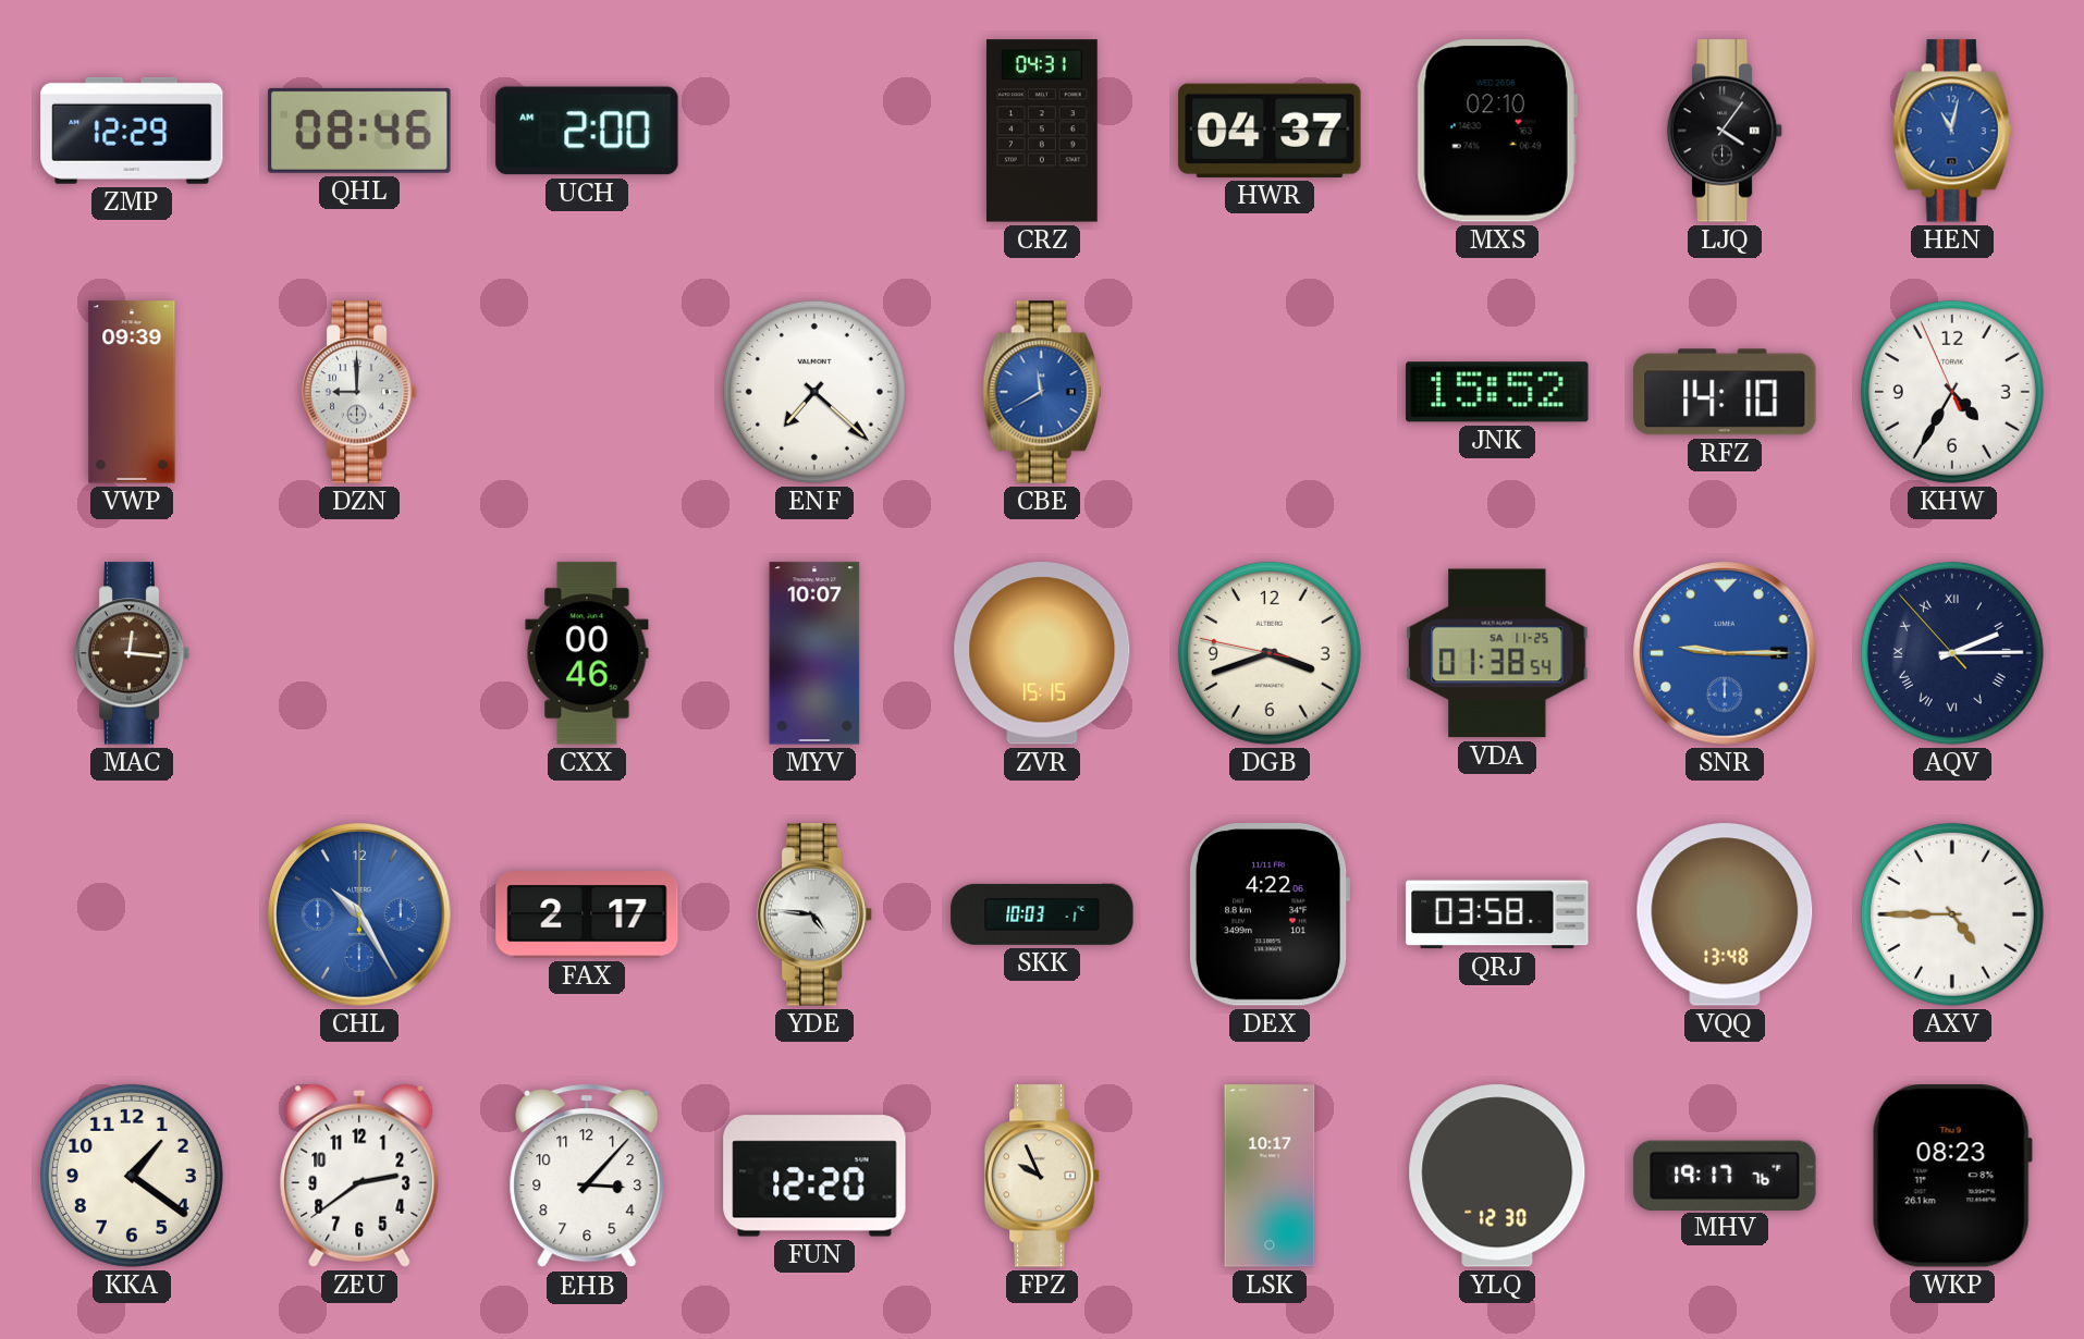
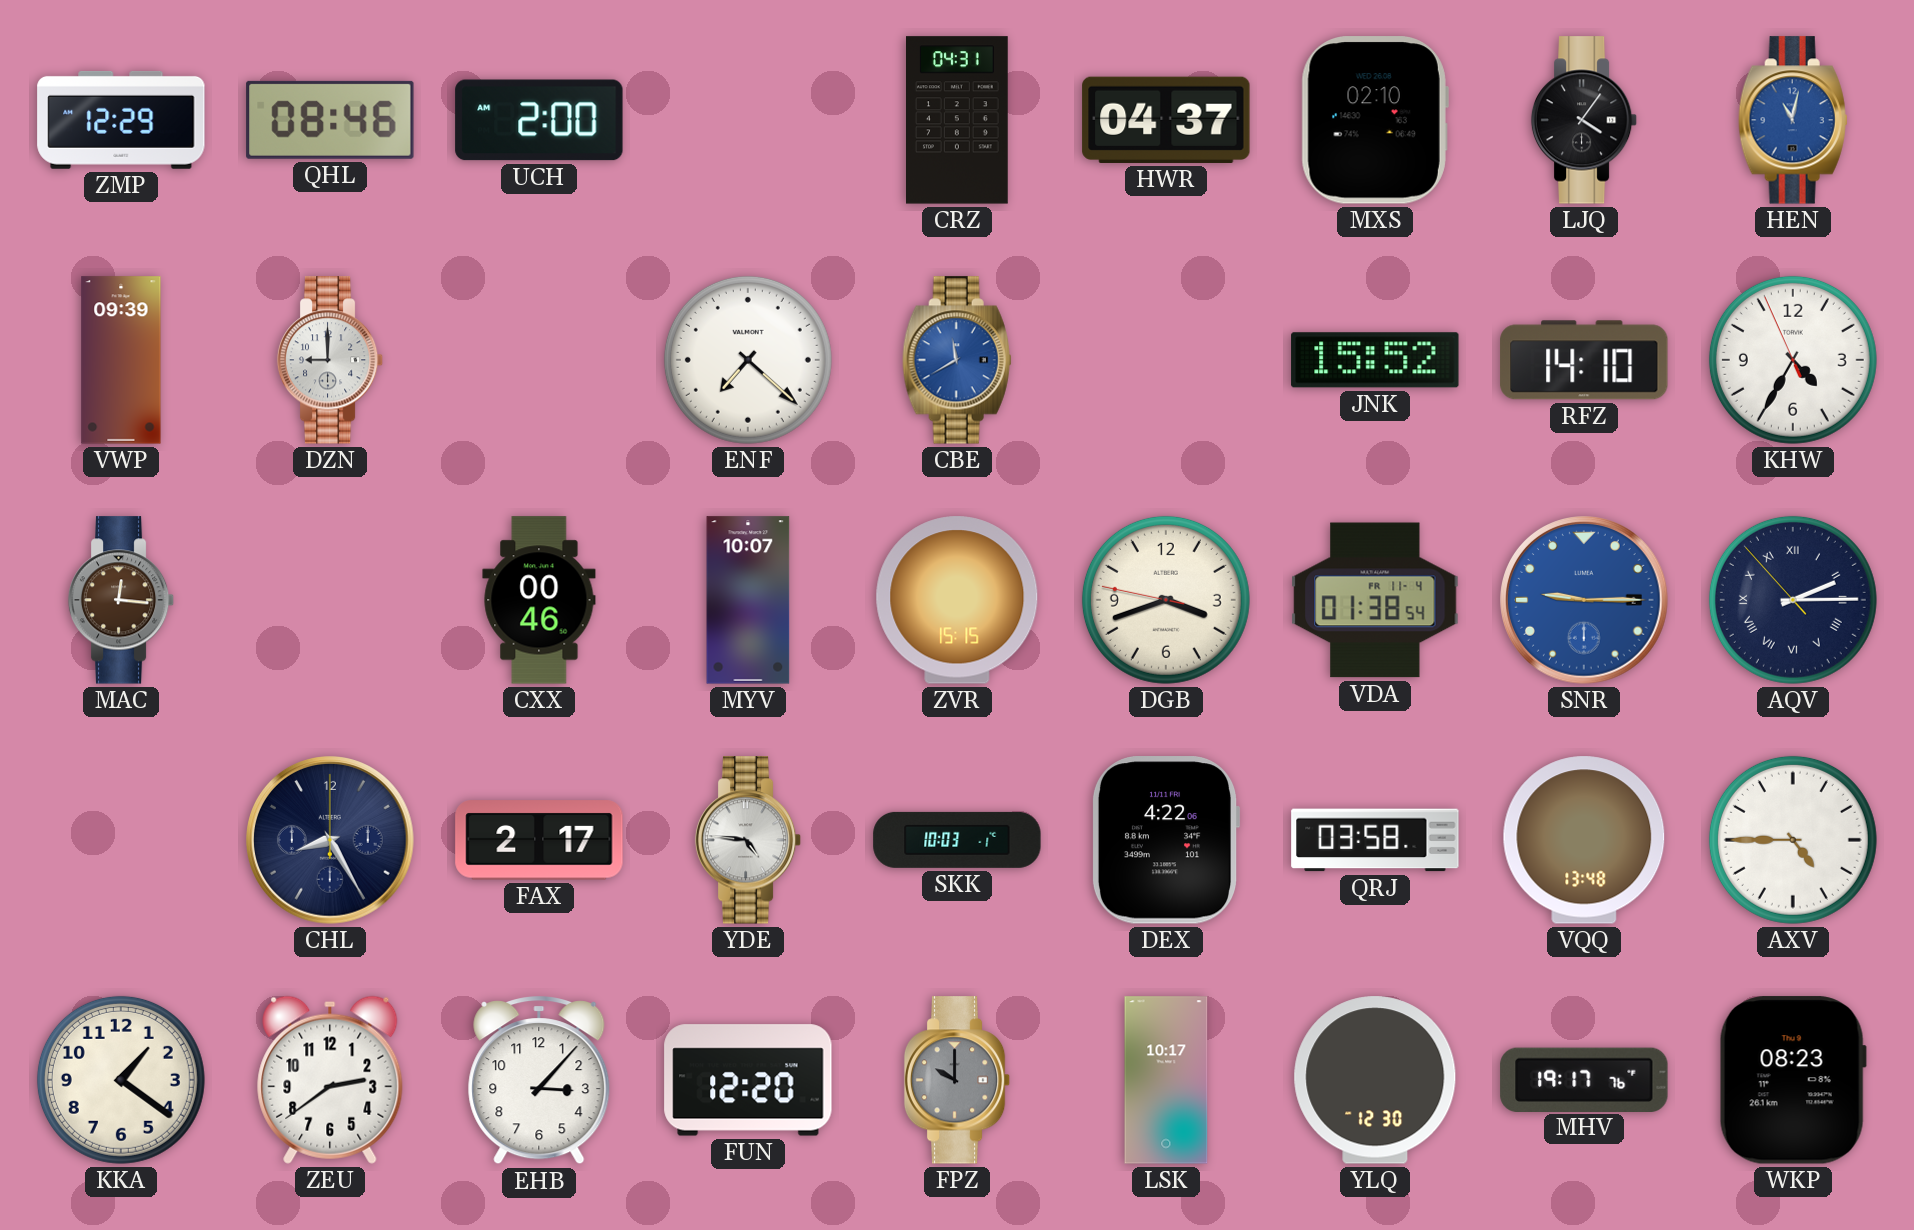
VDA date: SA 11-25 -> FR 11-4
CHL: 10:25 -> 8:25
CHL dial: blue -> navy
FPZ: 9:56 -> 10:00
FPZ dial: cream -> grey
